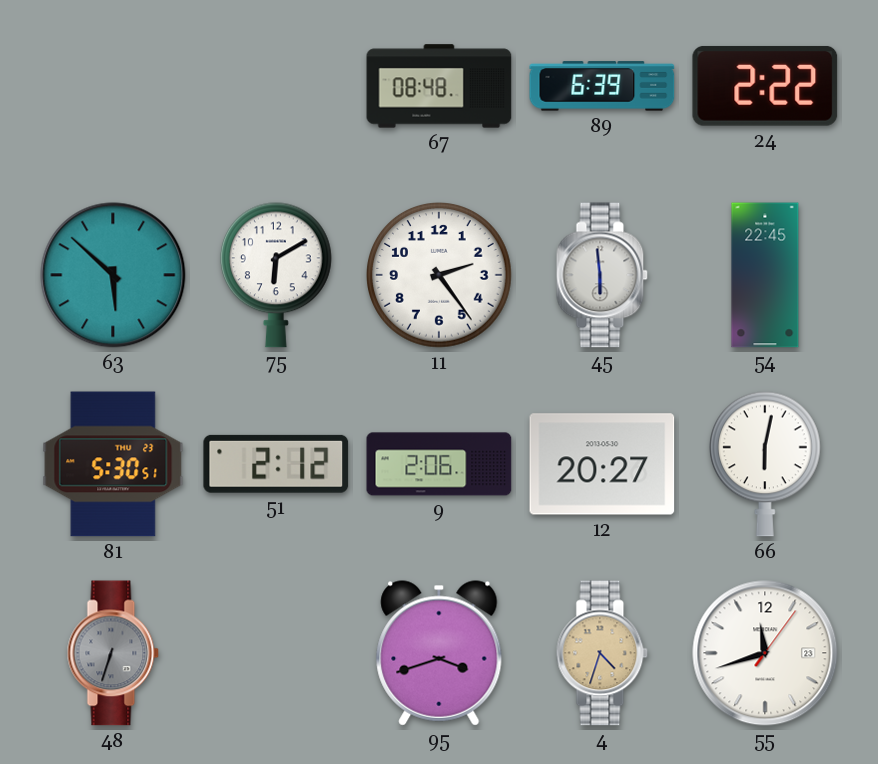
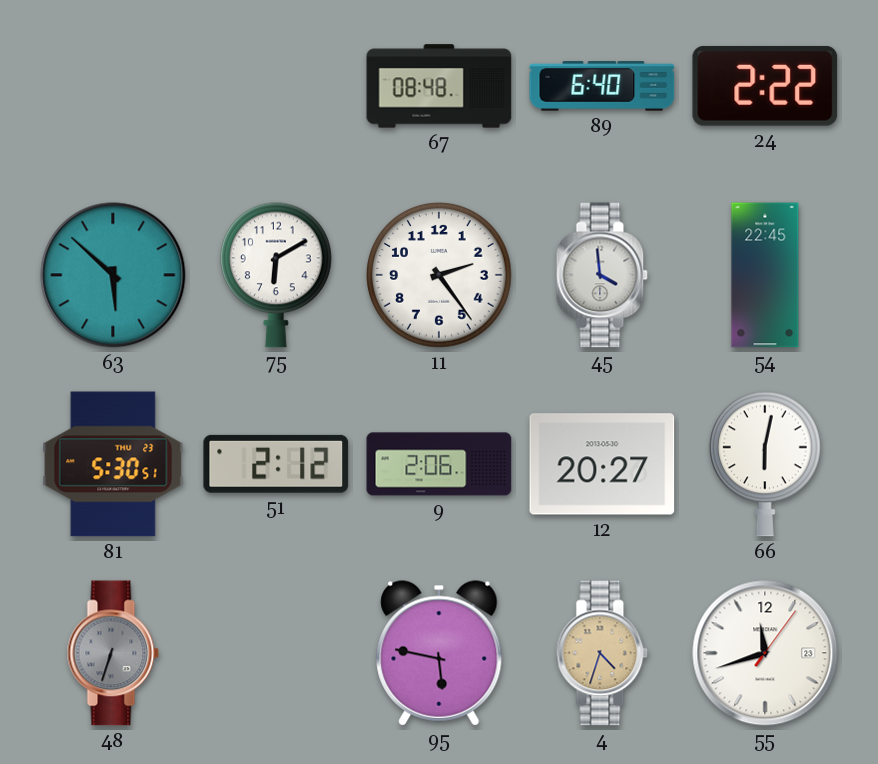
89: 6:39 -> 6:40
45: 5:59 -> 3:59
95: 3:42 -> 5:47
